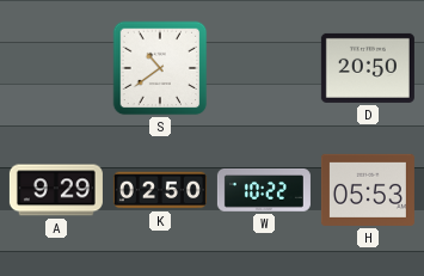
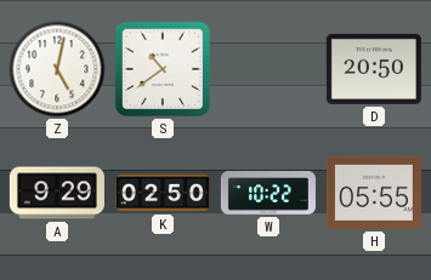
Z: none -> 5:02
H: 05:53 -> 05:55
